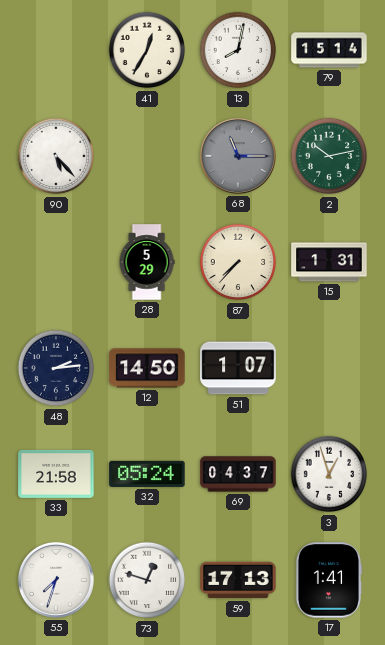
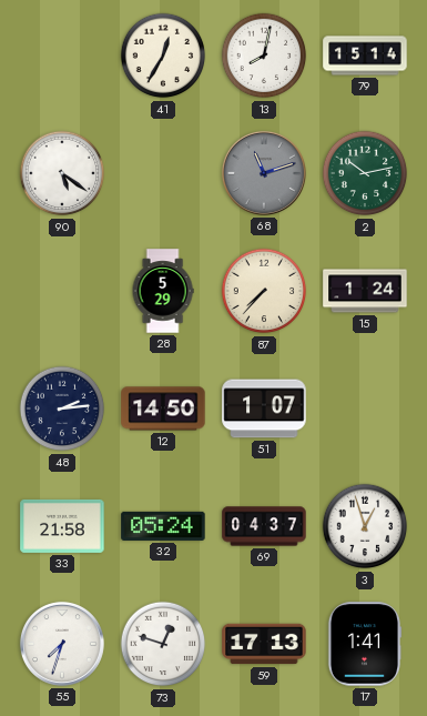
90: 5:23 -> 5:21
68: 11:15 -> 11:12
15: 1:31 -> 1:24
